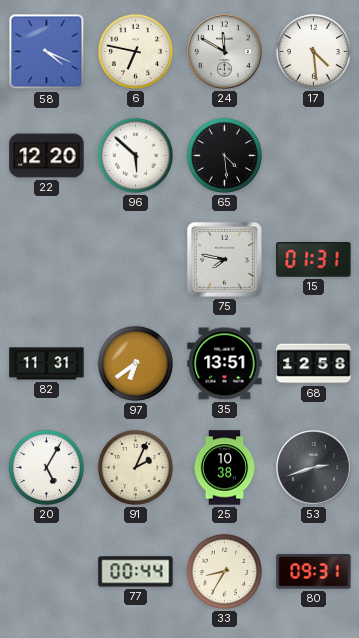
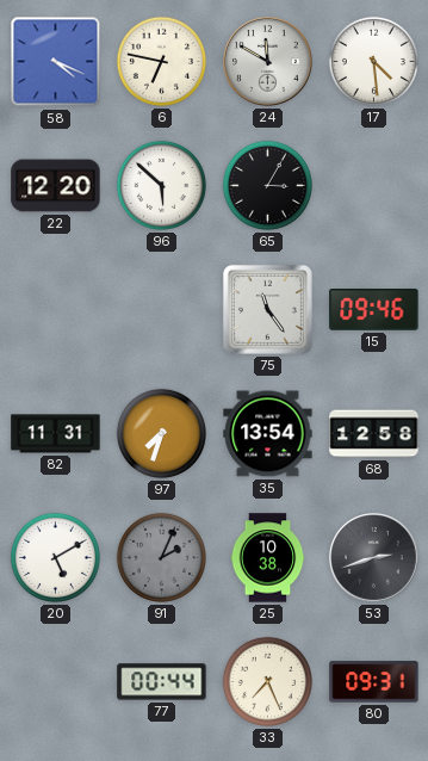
65: 4:29 -> 3:05
75: 7:47 -> 11:24
15: 01:31 -> 09:46
97: 6:39 -> 7:33
35: 13:51 -> 13:54
20: 5:05 -> 5:10
91 dial: cream -> grey
33: 8:35 -> 7:26
